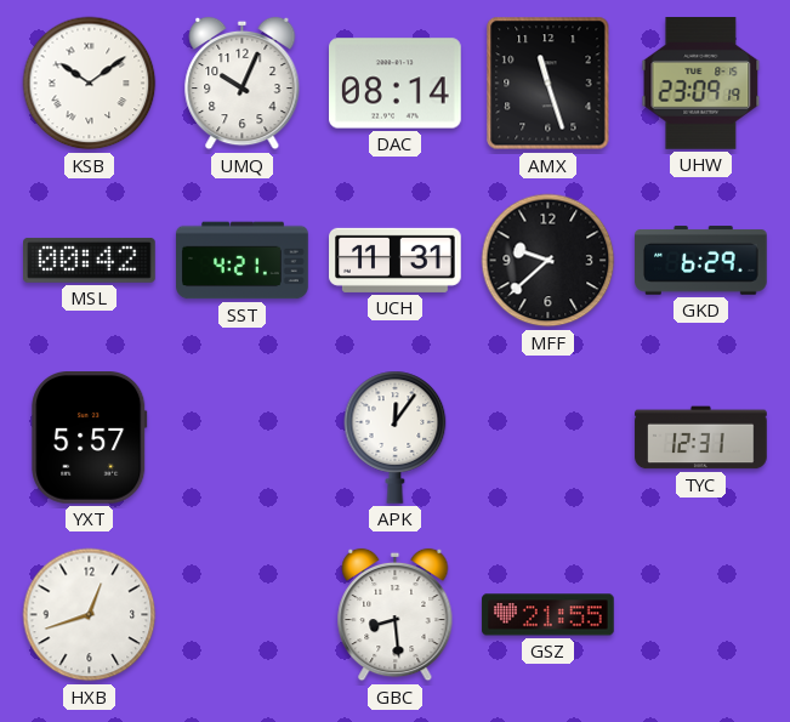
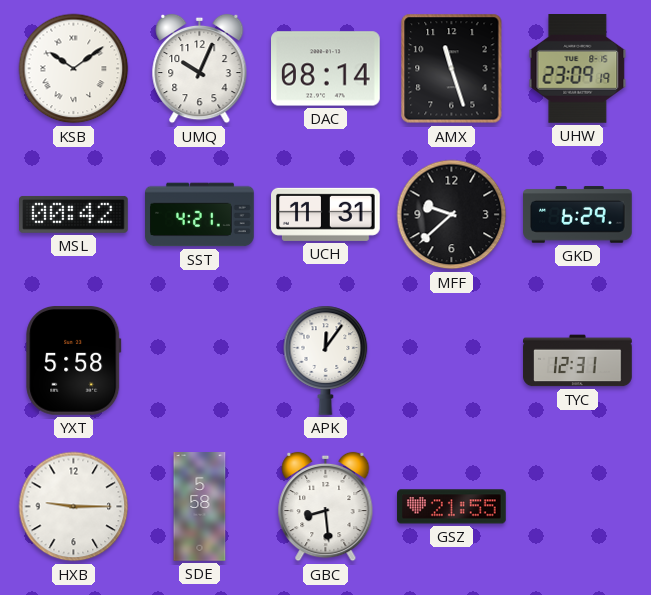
YXT: 5:57 -> 5:58
HXB: 12:42 -> 9:15
SDE: none -> 5:58
